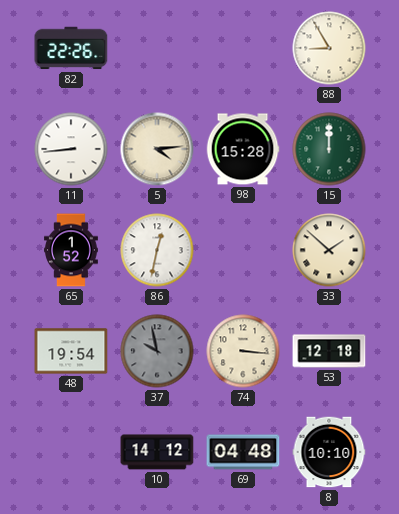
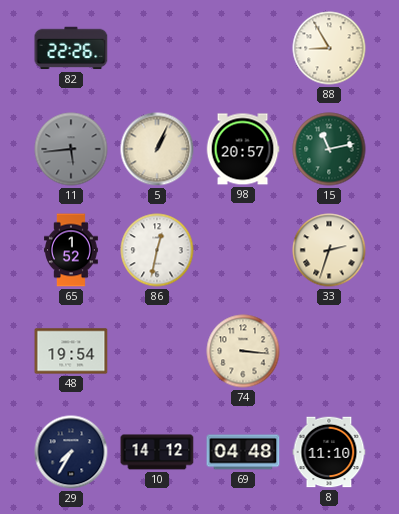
11: 8:44 -> 5:44
11 dial: white -> grey
5: 4:14 -> 1:04
98: 15:28 -> 20:57
15: 12:00 -> 11:13
33: 1:52 -> 2:33
37: 9:58 -> none
53: 12:18 -> none
29: none -> 7:35
8: 10:10 -> 11:10
